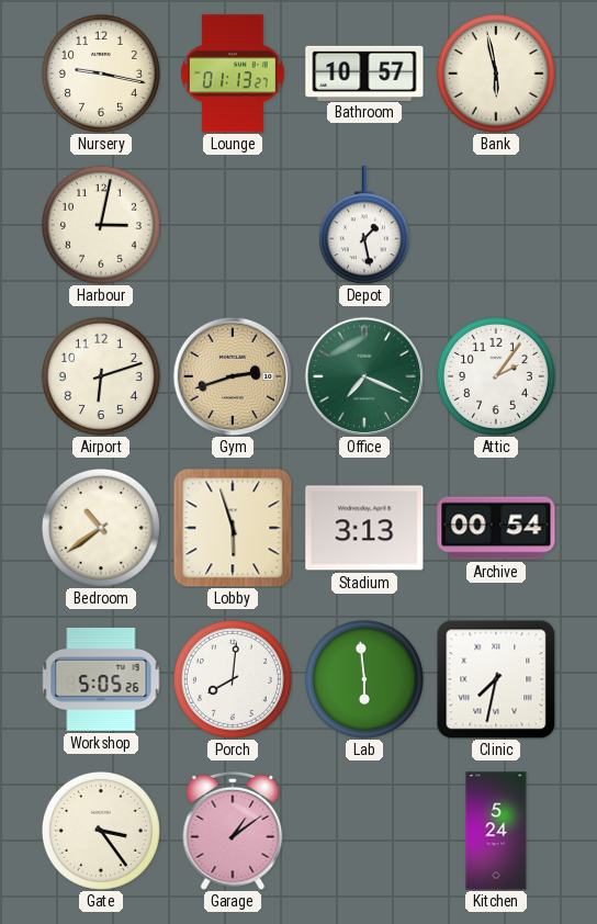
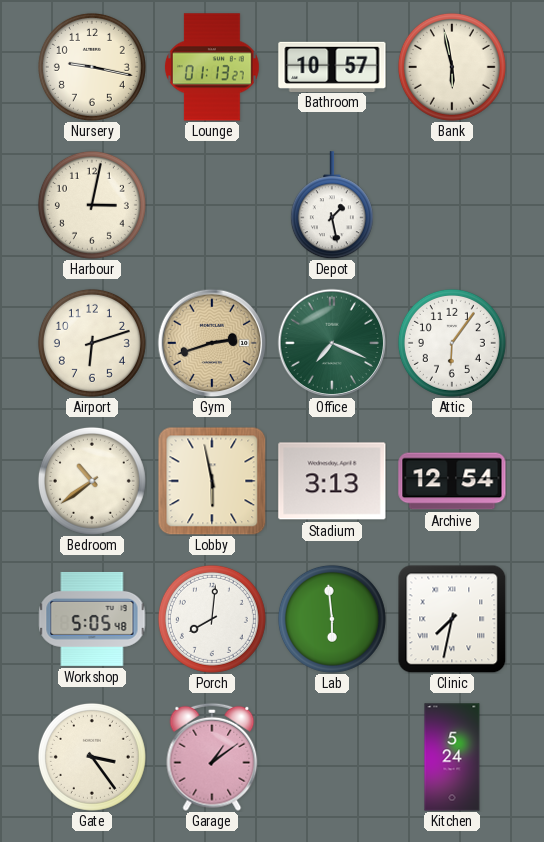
Attic: 2:06 -> 6:06
Lobby: 5:57 -> 5:58
Archive: 00:54 -> 12:54
Workshop: 5:05:26 -> 5:05:48
